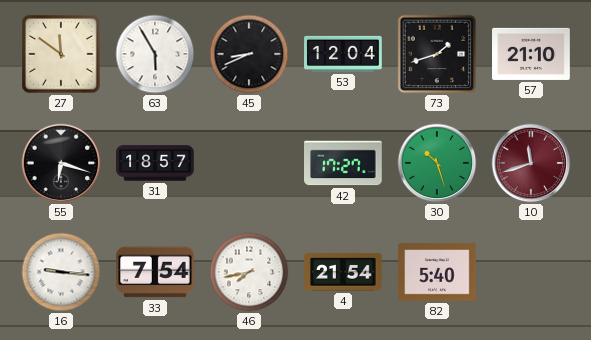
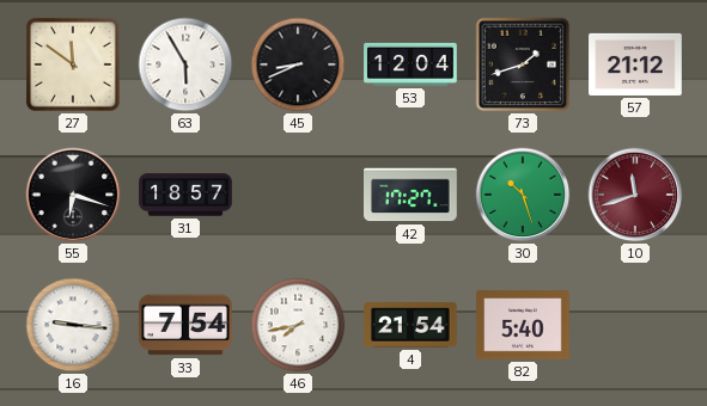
57: 21:10 -> 21:12
